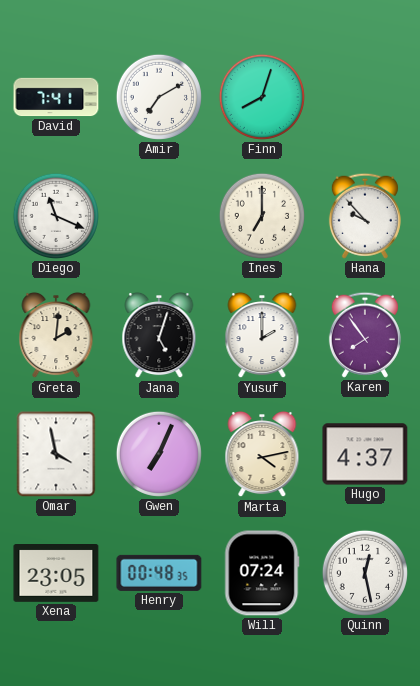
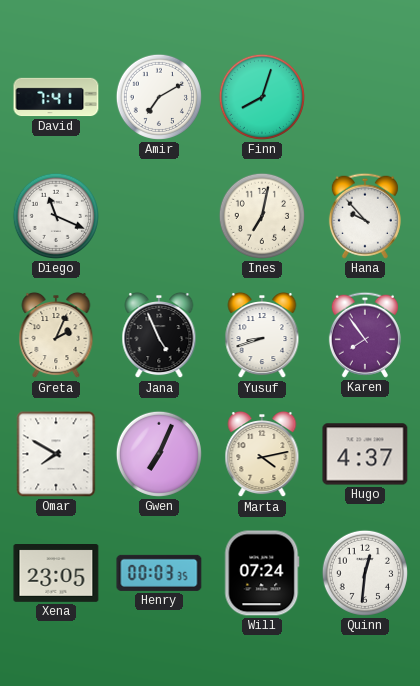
Ines: 7:00 -> 7:02
Greta: 2:01 -> 2:04
Jana: 5:03 -> 4:56
Yusuf: 2:00 -> 8:42
Omar: 3:58 -> 7:50
Henry: 00:48 -> 00:03
Quinn: 12:28 -> 12:31
